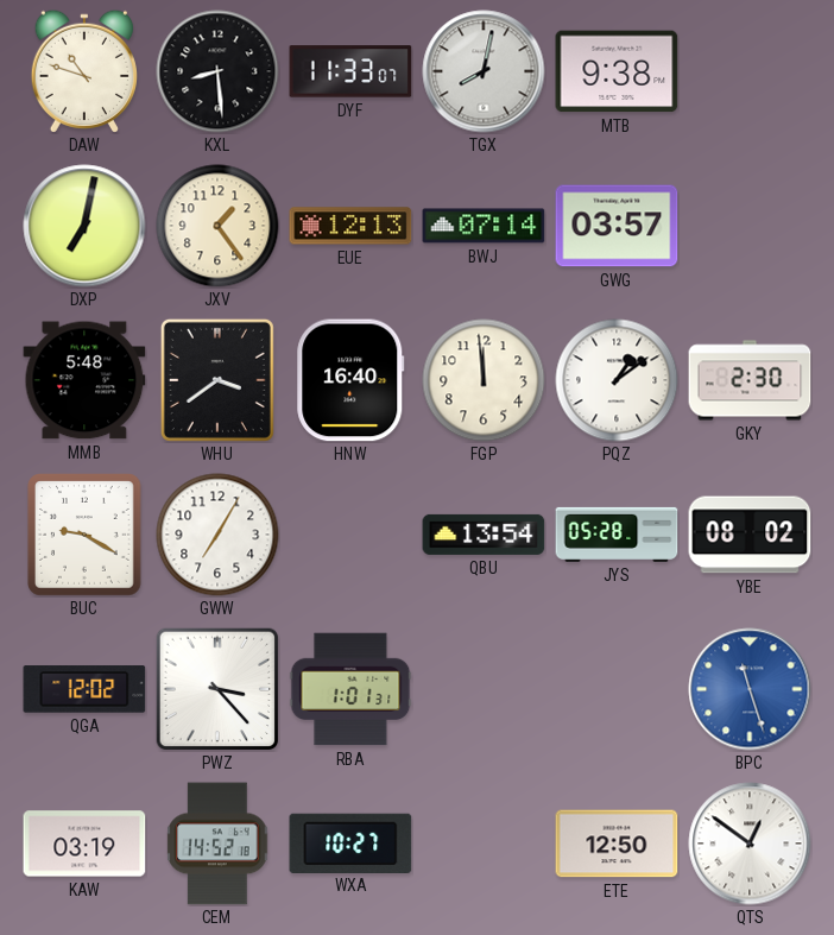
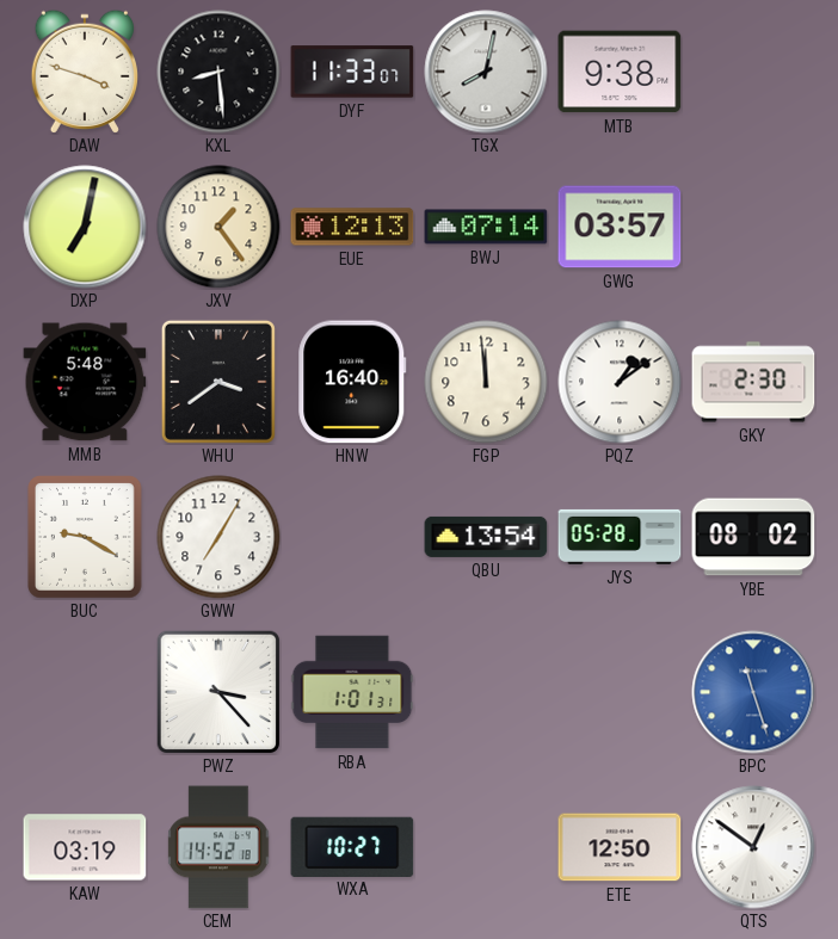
DAW: 10:48 -> 3:48
QGA: 12:02 -> none
